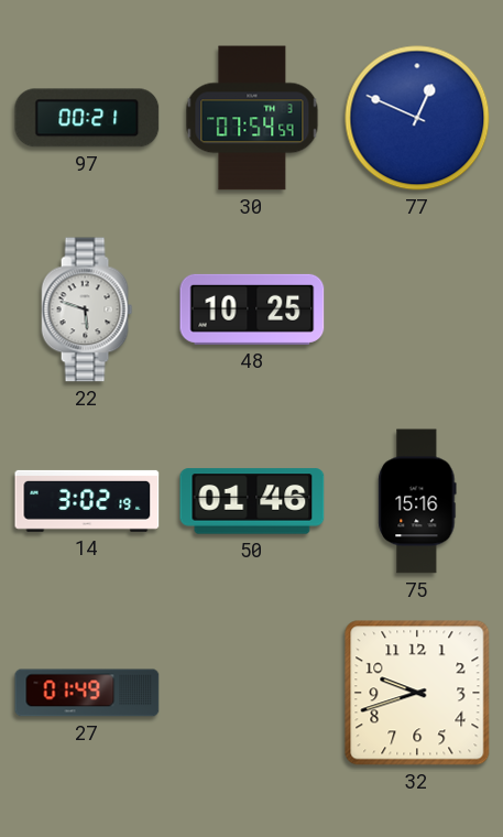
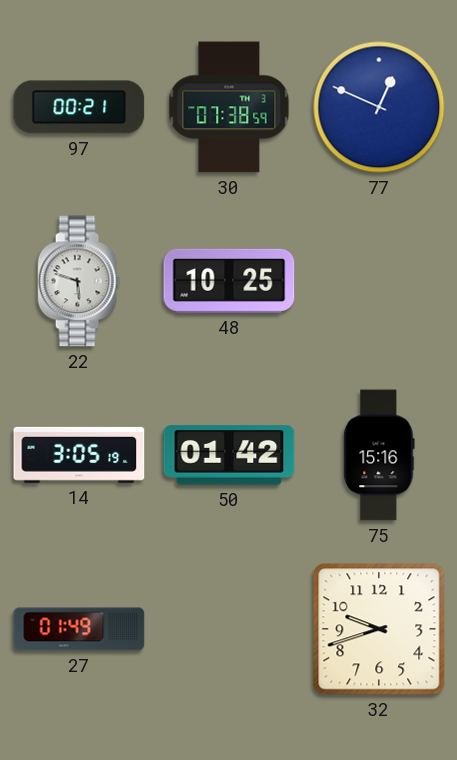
30: 07:54 -> 07:38
14: 3:02 -> 3:05
50: 01:46 -> 01:42
